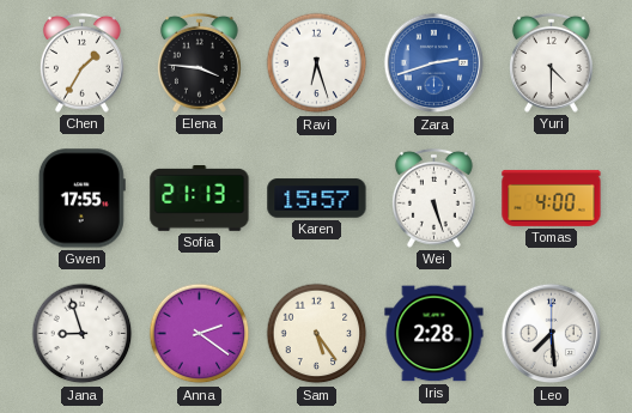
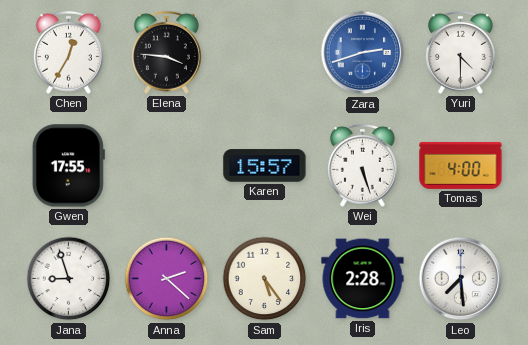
Chen: 1:35 -> 12:35
Ravi: 6:27 -> none
Sofia: 21:13 -> none
Anna: 2:21 -> 2:22
